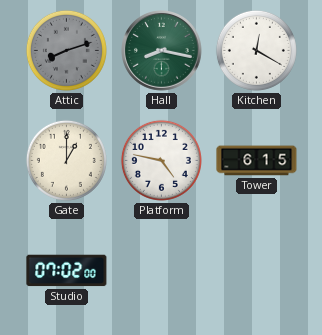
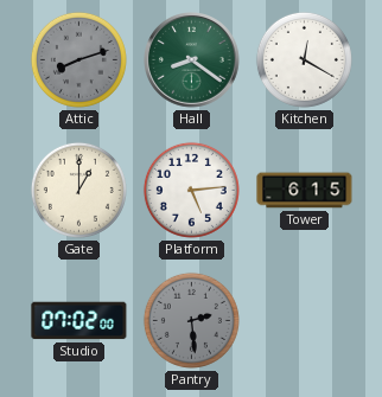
Hall: 8:17 -> 8:21
Platform: 4:47 -> 5:14
Pantry: none -> 2:29
